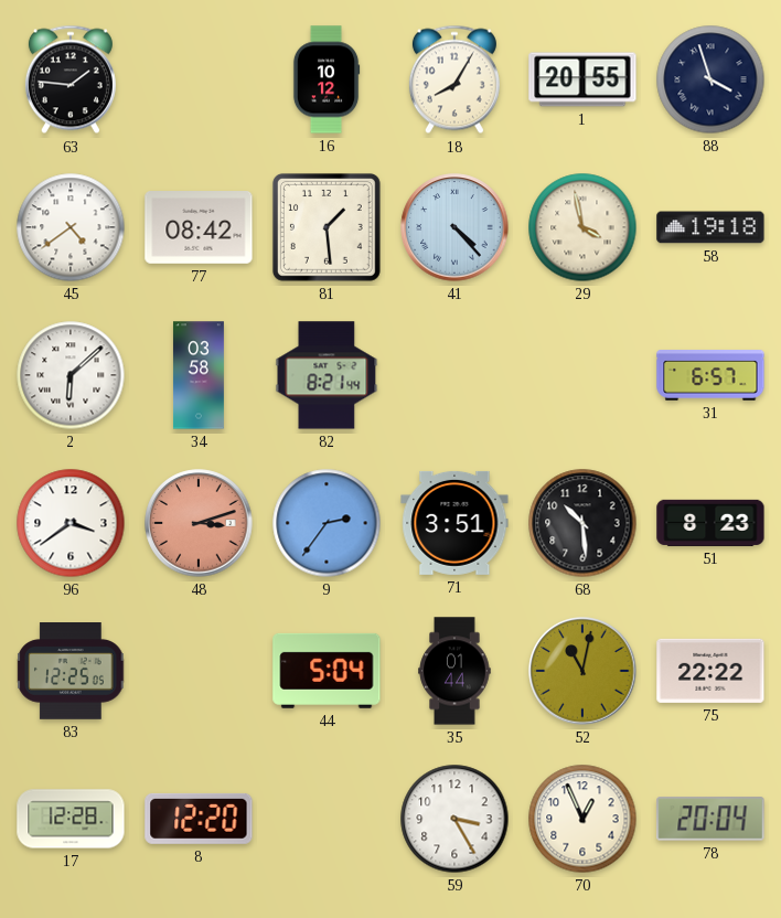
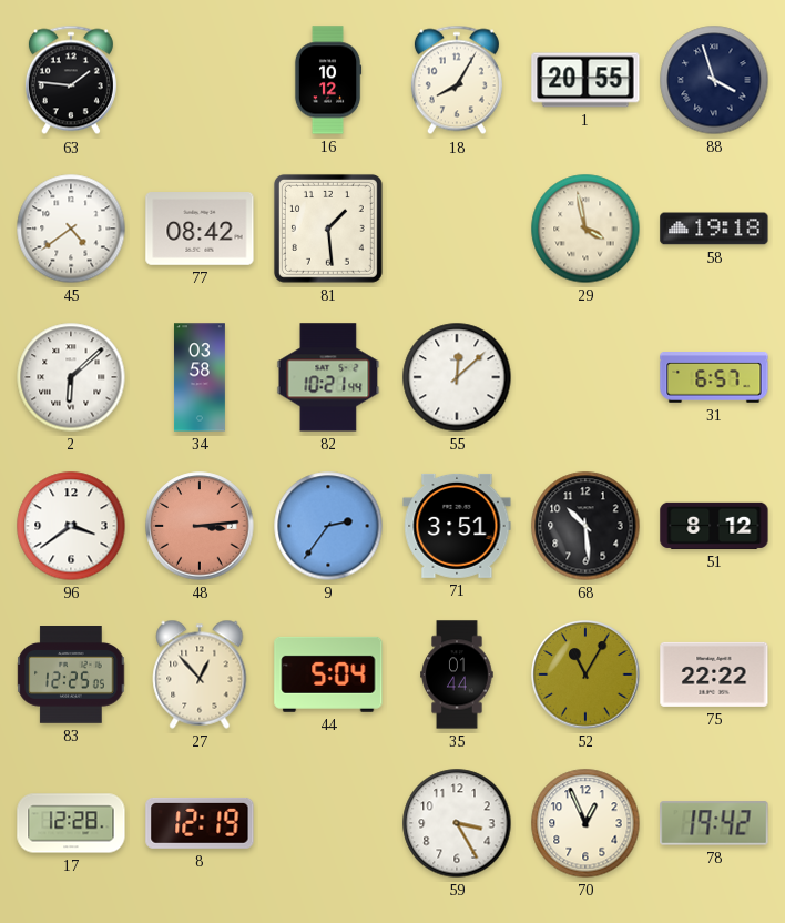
41: 4:23 -> none
82: 8:21 -> 10:21
55: none -> 12:08
48: 3:12 -> 3:14
51: 8:23 -> 8:12
27: none -> 12:53
52: 11:02 -> 11:05
8: 12:20 -> 12:19
78: 20:04 -> 19:42
